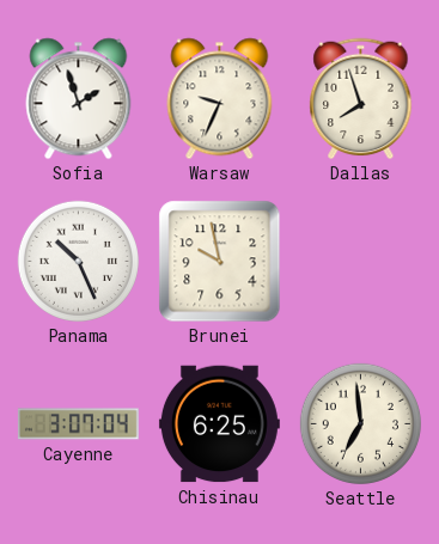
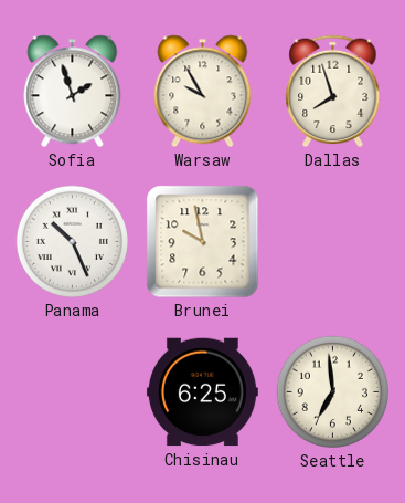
Warsaw: 9:34 -> 9:55
Cayenne: 3:07 -> none
